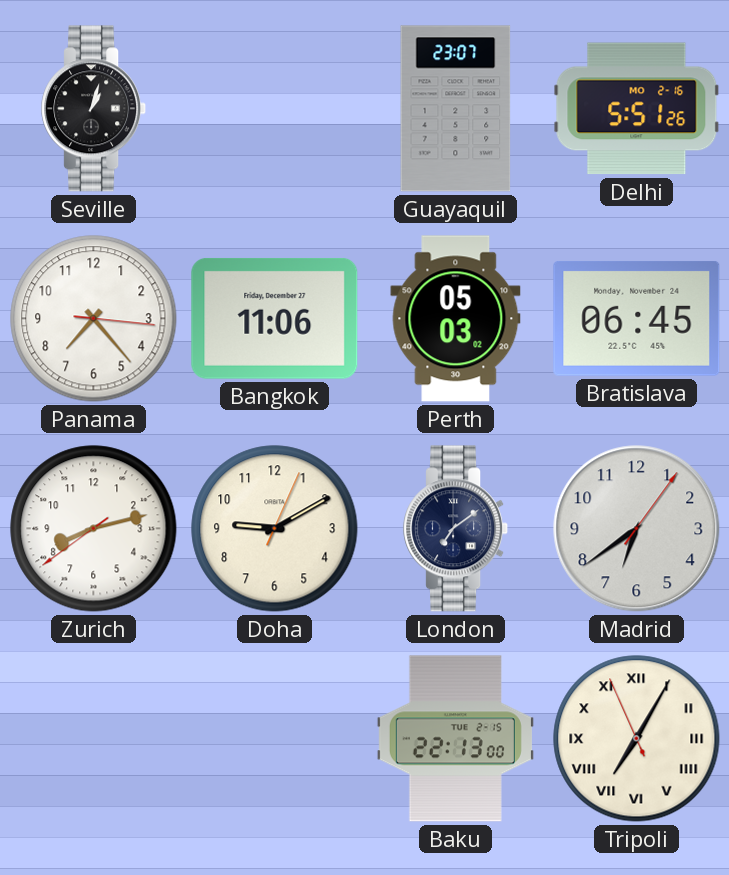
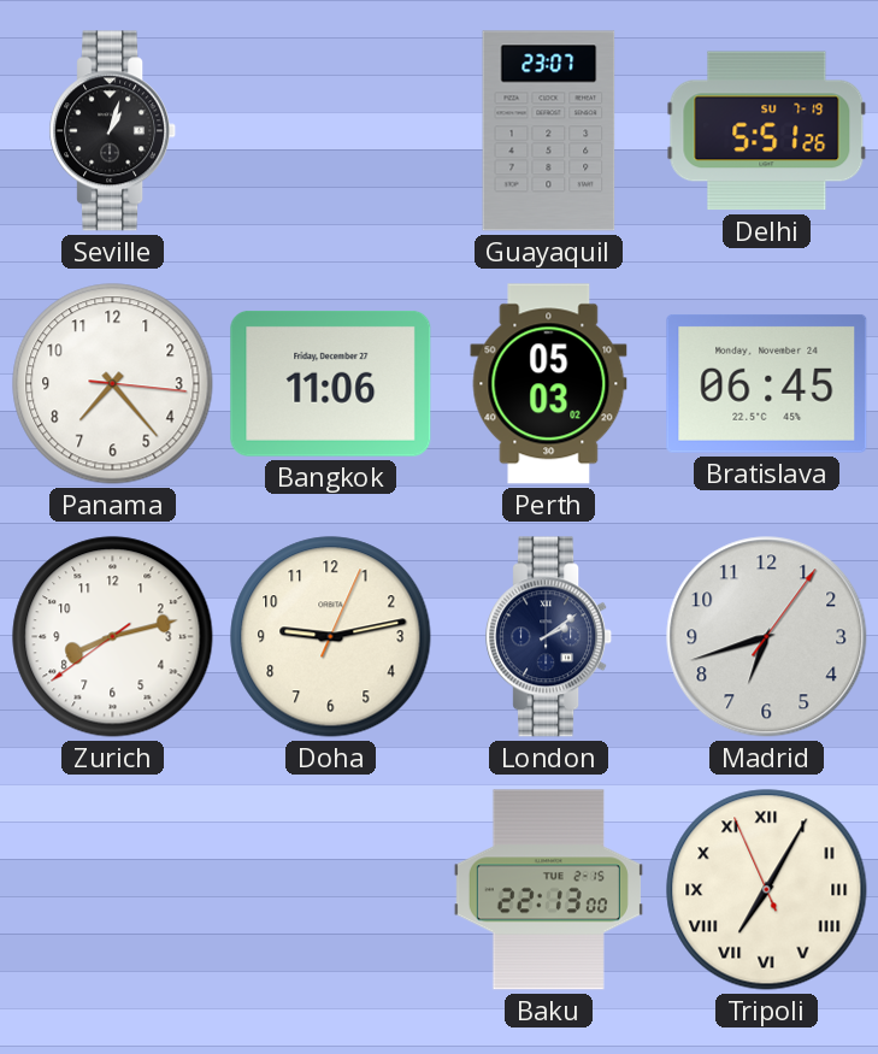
Delhi date: MO 2-16 -> SU 7-19
Doha: 9:10 -> 9:13
London: 7:09 -> 2:09
Madrid: 6:39 -> 6:42
